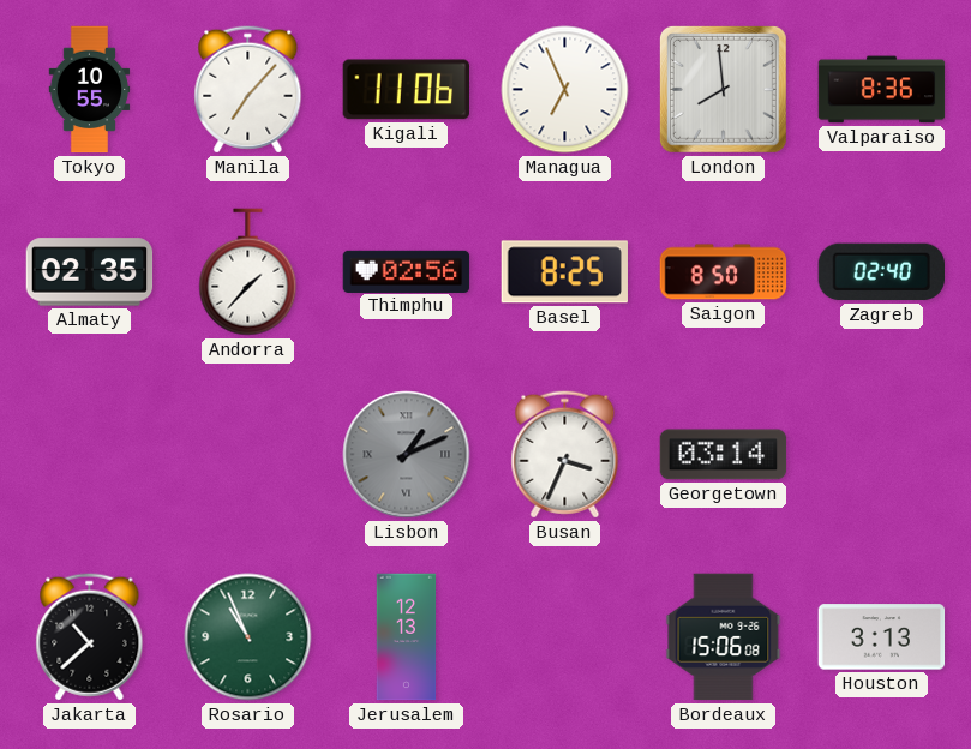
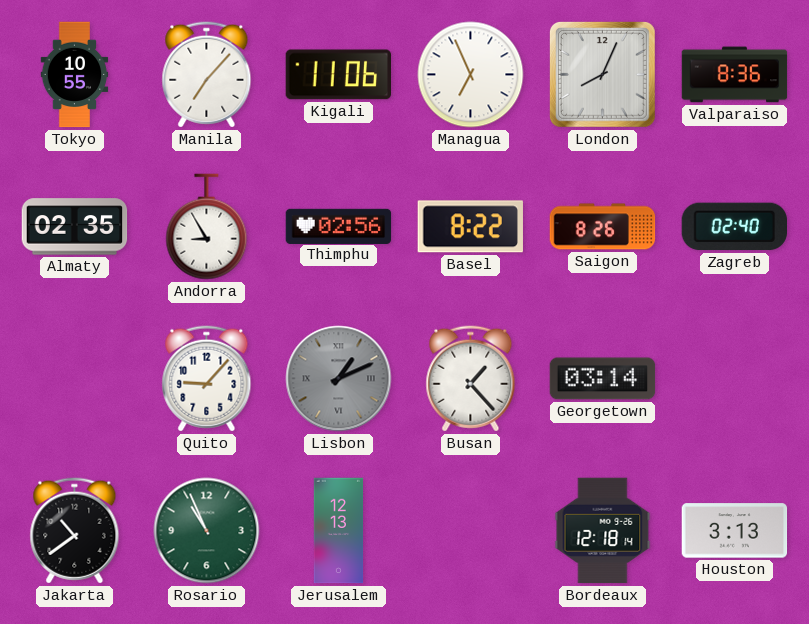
London: 7:59 -> 8:04
Andorra: 1:37 -> 8:55
Basel: 8:25 -> 8:22
Saigon: 8:50 -> 8:26
Quito: none -> 9:07
Busan: 3:34 -> 1:23
Jakarta: 10:38 -> 10:39
Bordeaux: 15:06 -> 12:18
